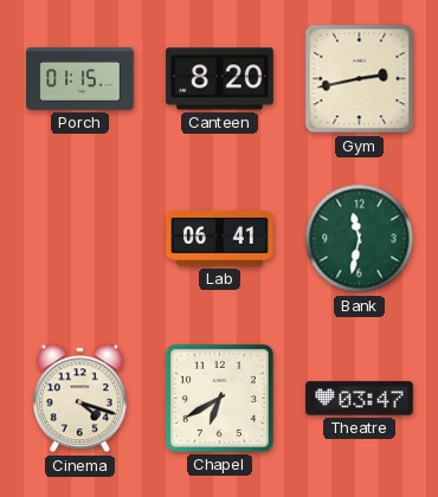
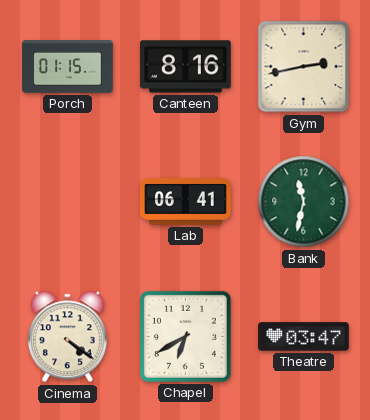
Canteen: 8:20 -> 8:16
Cinema: 4:18 -> 4:21
